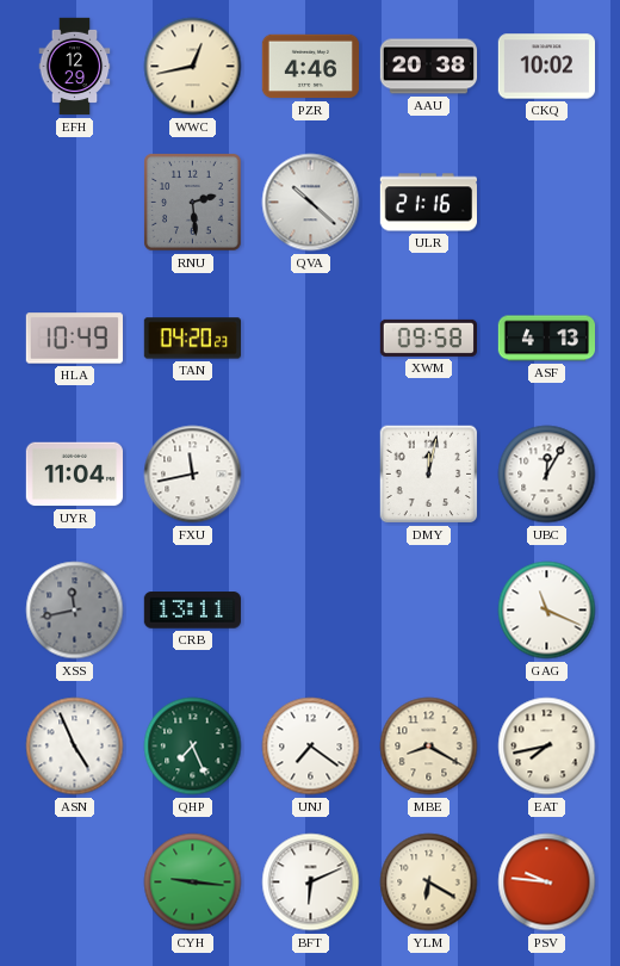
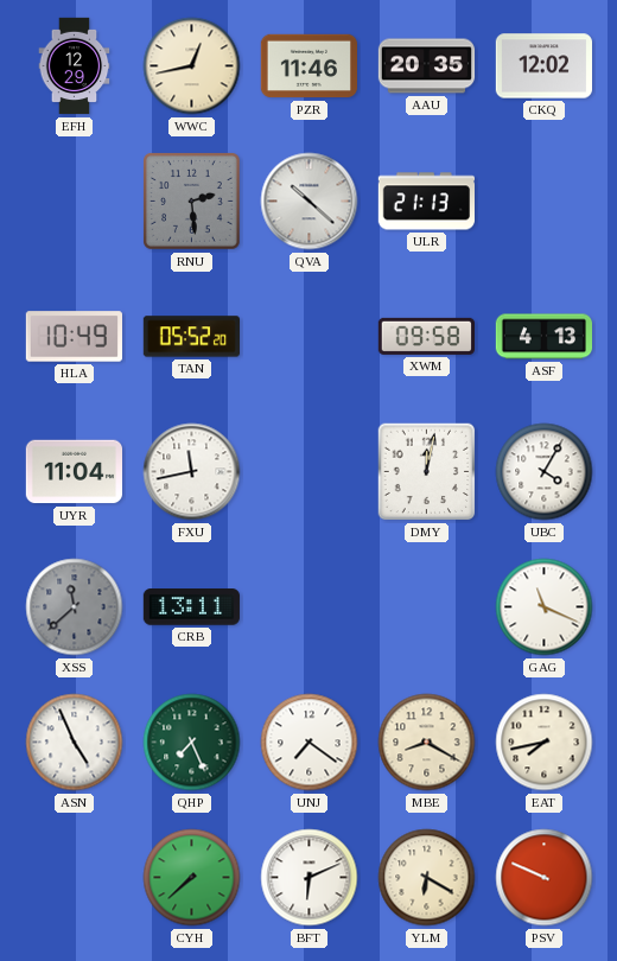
PZR: 4:46 -> 11:46
AAU: 20:38 -> 20:35
CKQ: 10:02 -> 12:02
ULR: 21:16 -> 21:13
TAN: 04:20 -> 05:52
UBC: 12:05 -> 4:05
XSS: 11:43 -> 11:38
CYH: 9:16 -> 7:38
PSV: 9:46 -> 9:49
